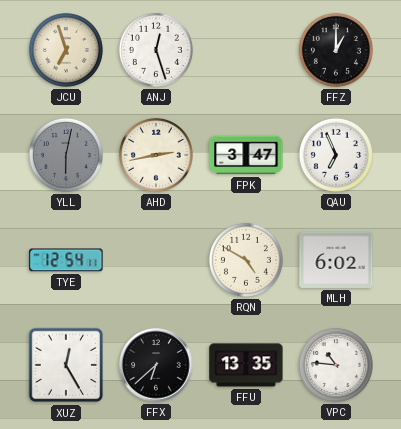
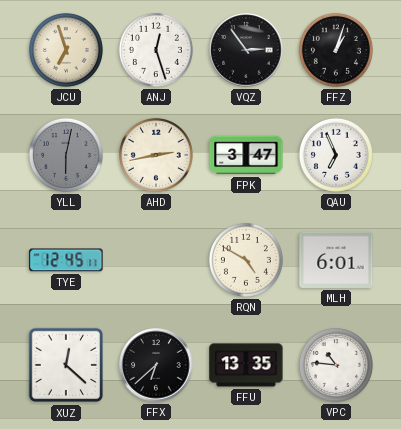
VQZ: none -> 2:54
FFZ: 1:00 -> 1:03
TYE: 12:54 -> 12:45
MLH: 6:02 -> 6:01
XUZ: 12:25 -> 12:22
